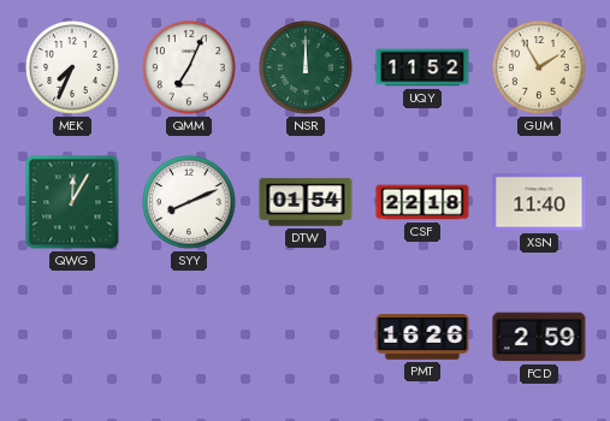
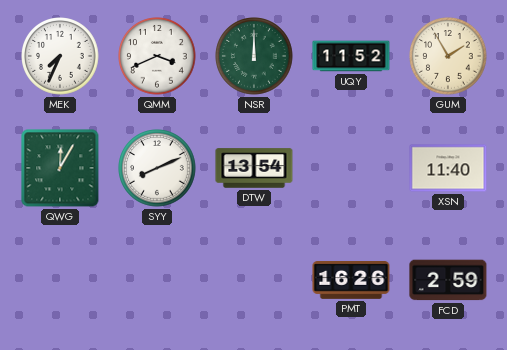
QMM: 7:04 -> 3:41
DTW: 01:54 -> 13:54
CSF: 22:18 -> none
